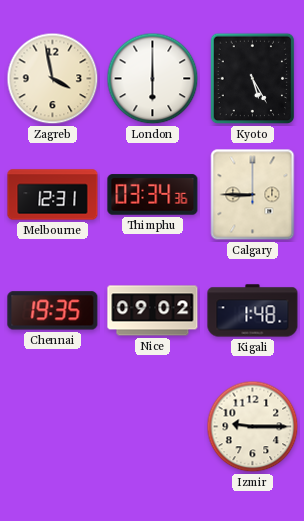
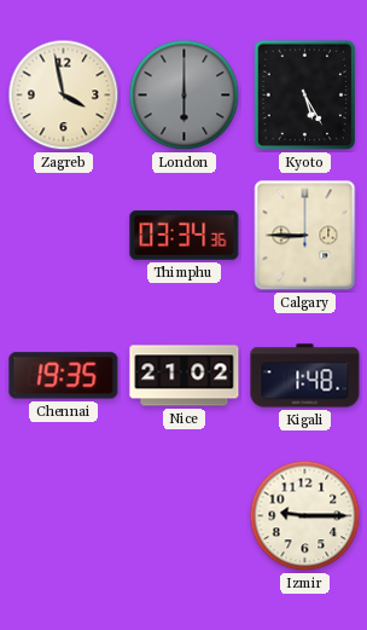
London dial: white -> grey
Melbourne: 12:31 -> none
Nice: 09:02 -> 21:02
